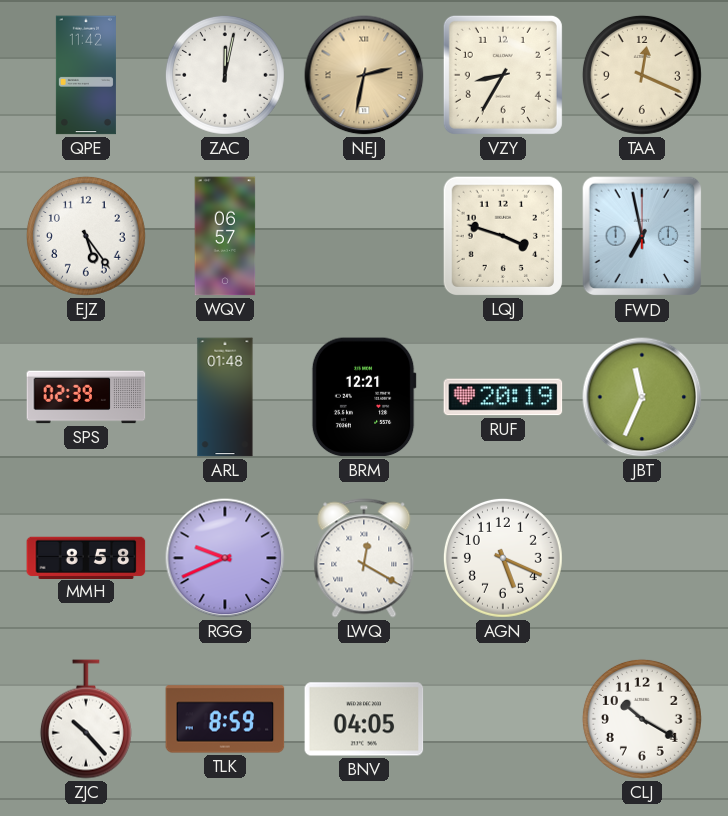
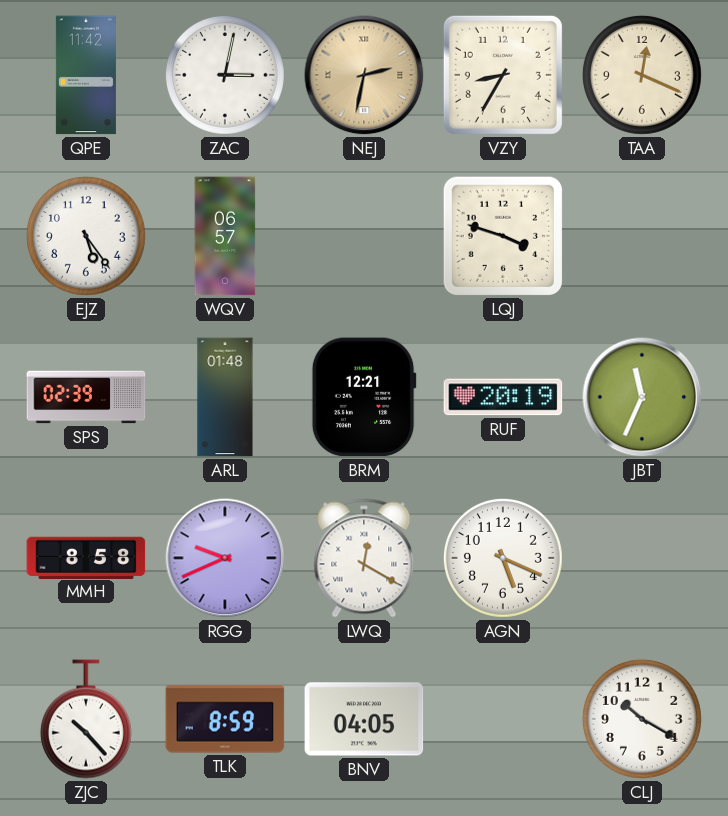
ZAC: 12:02 -> 3:02
FWD: 6:58 -> none
